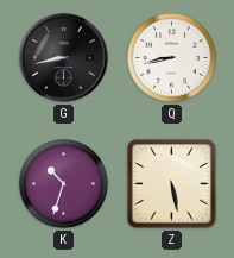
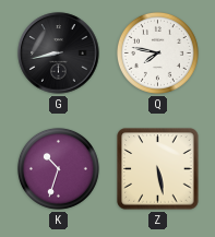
Q: 8:43 -> 7:47
